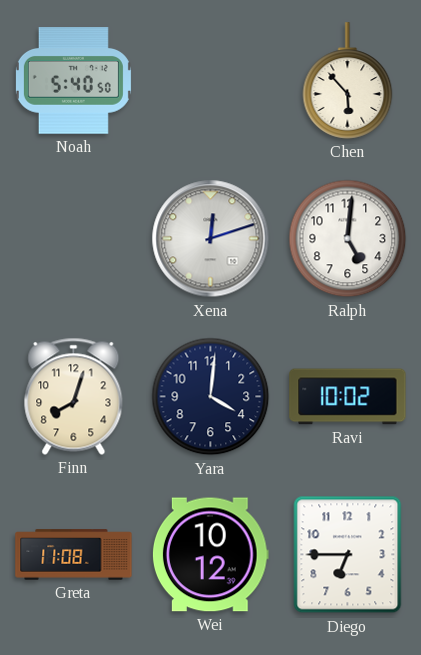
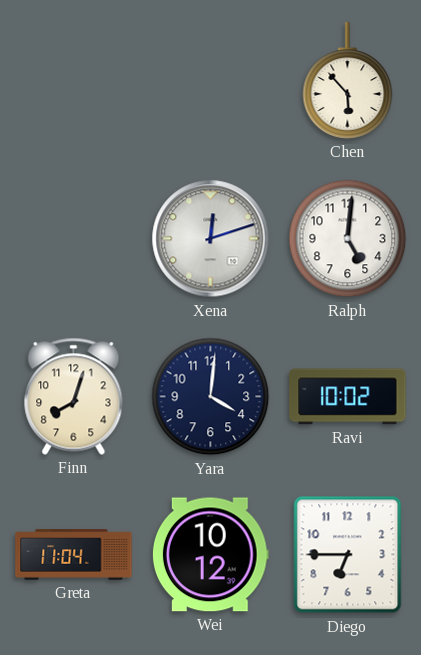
Noah: 5:40 -> none
Greta: 11:08 -> 11:04
